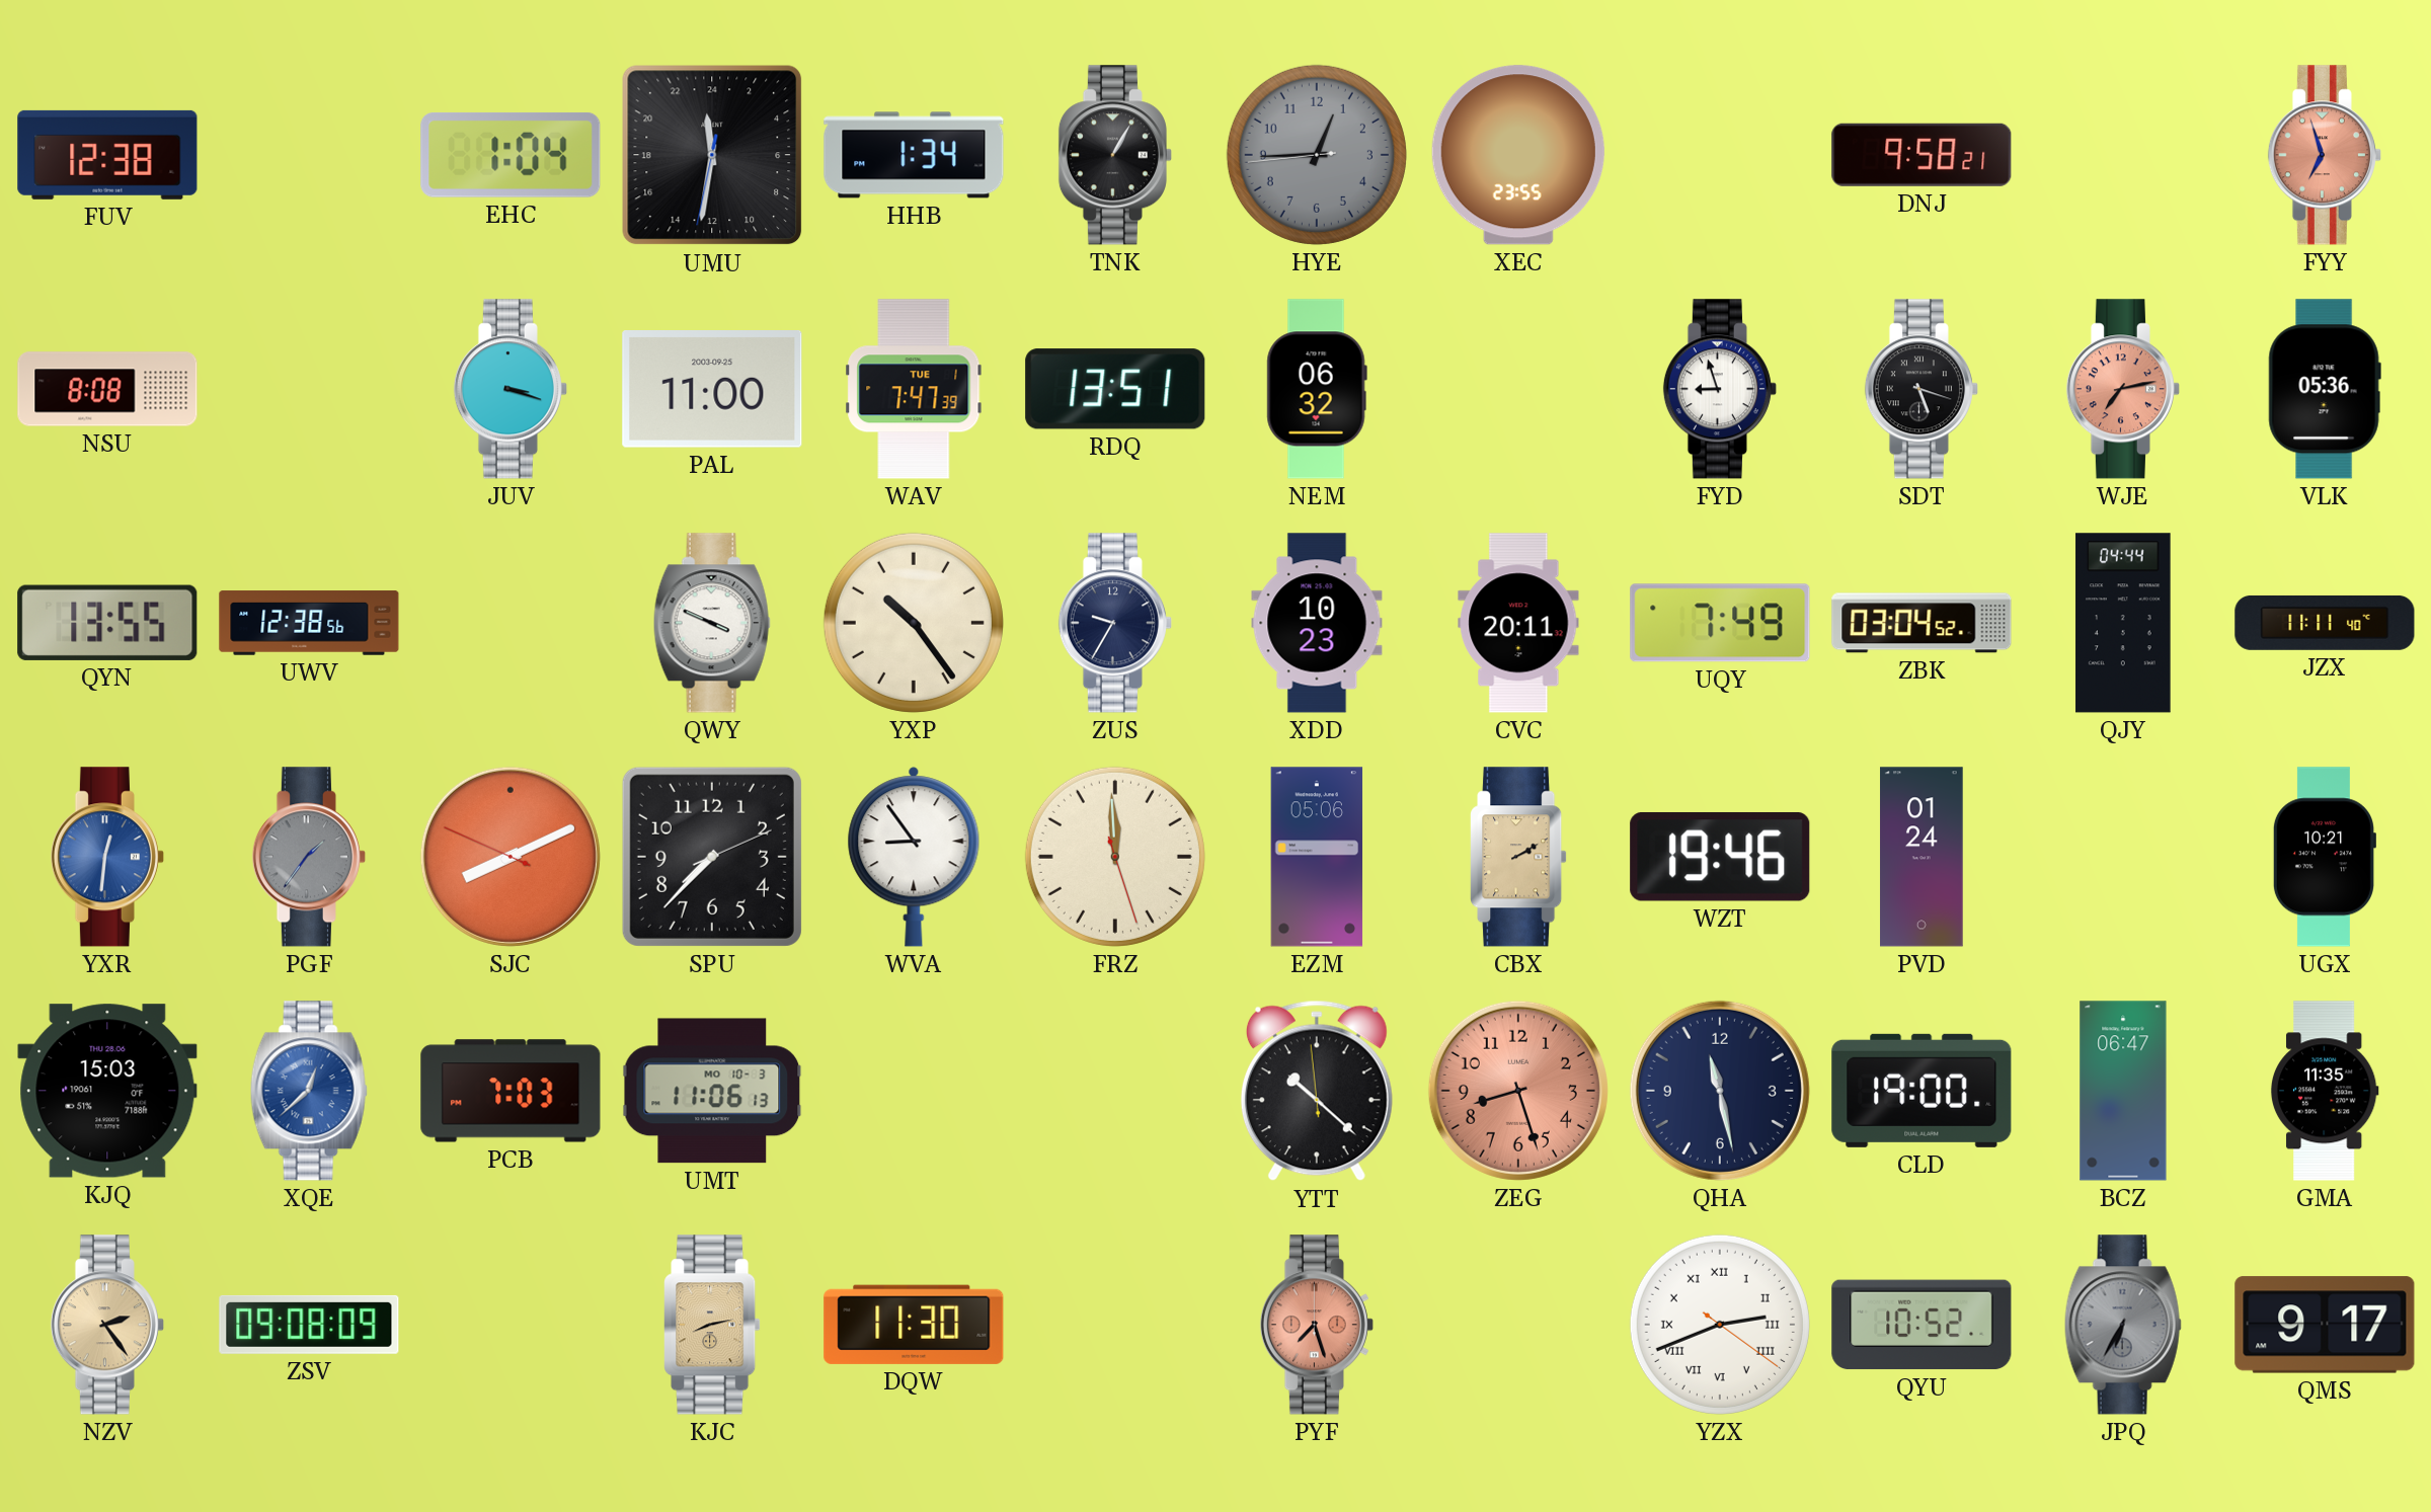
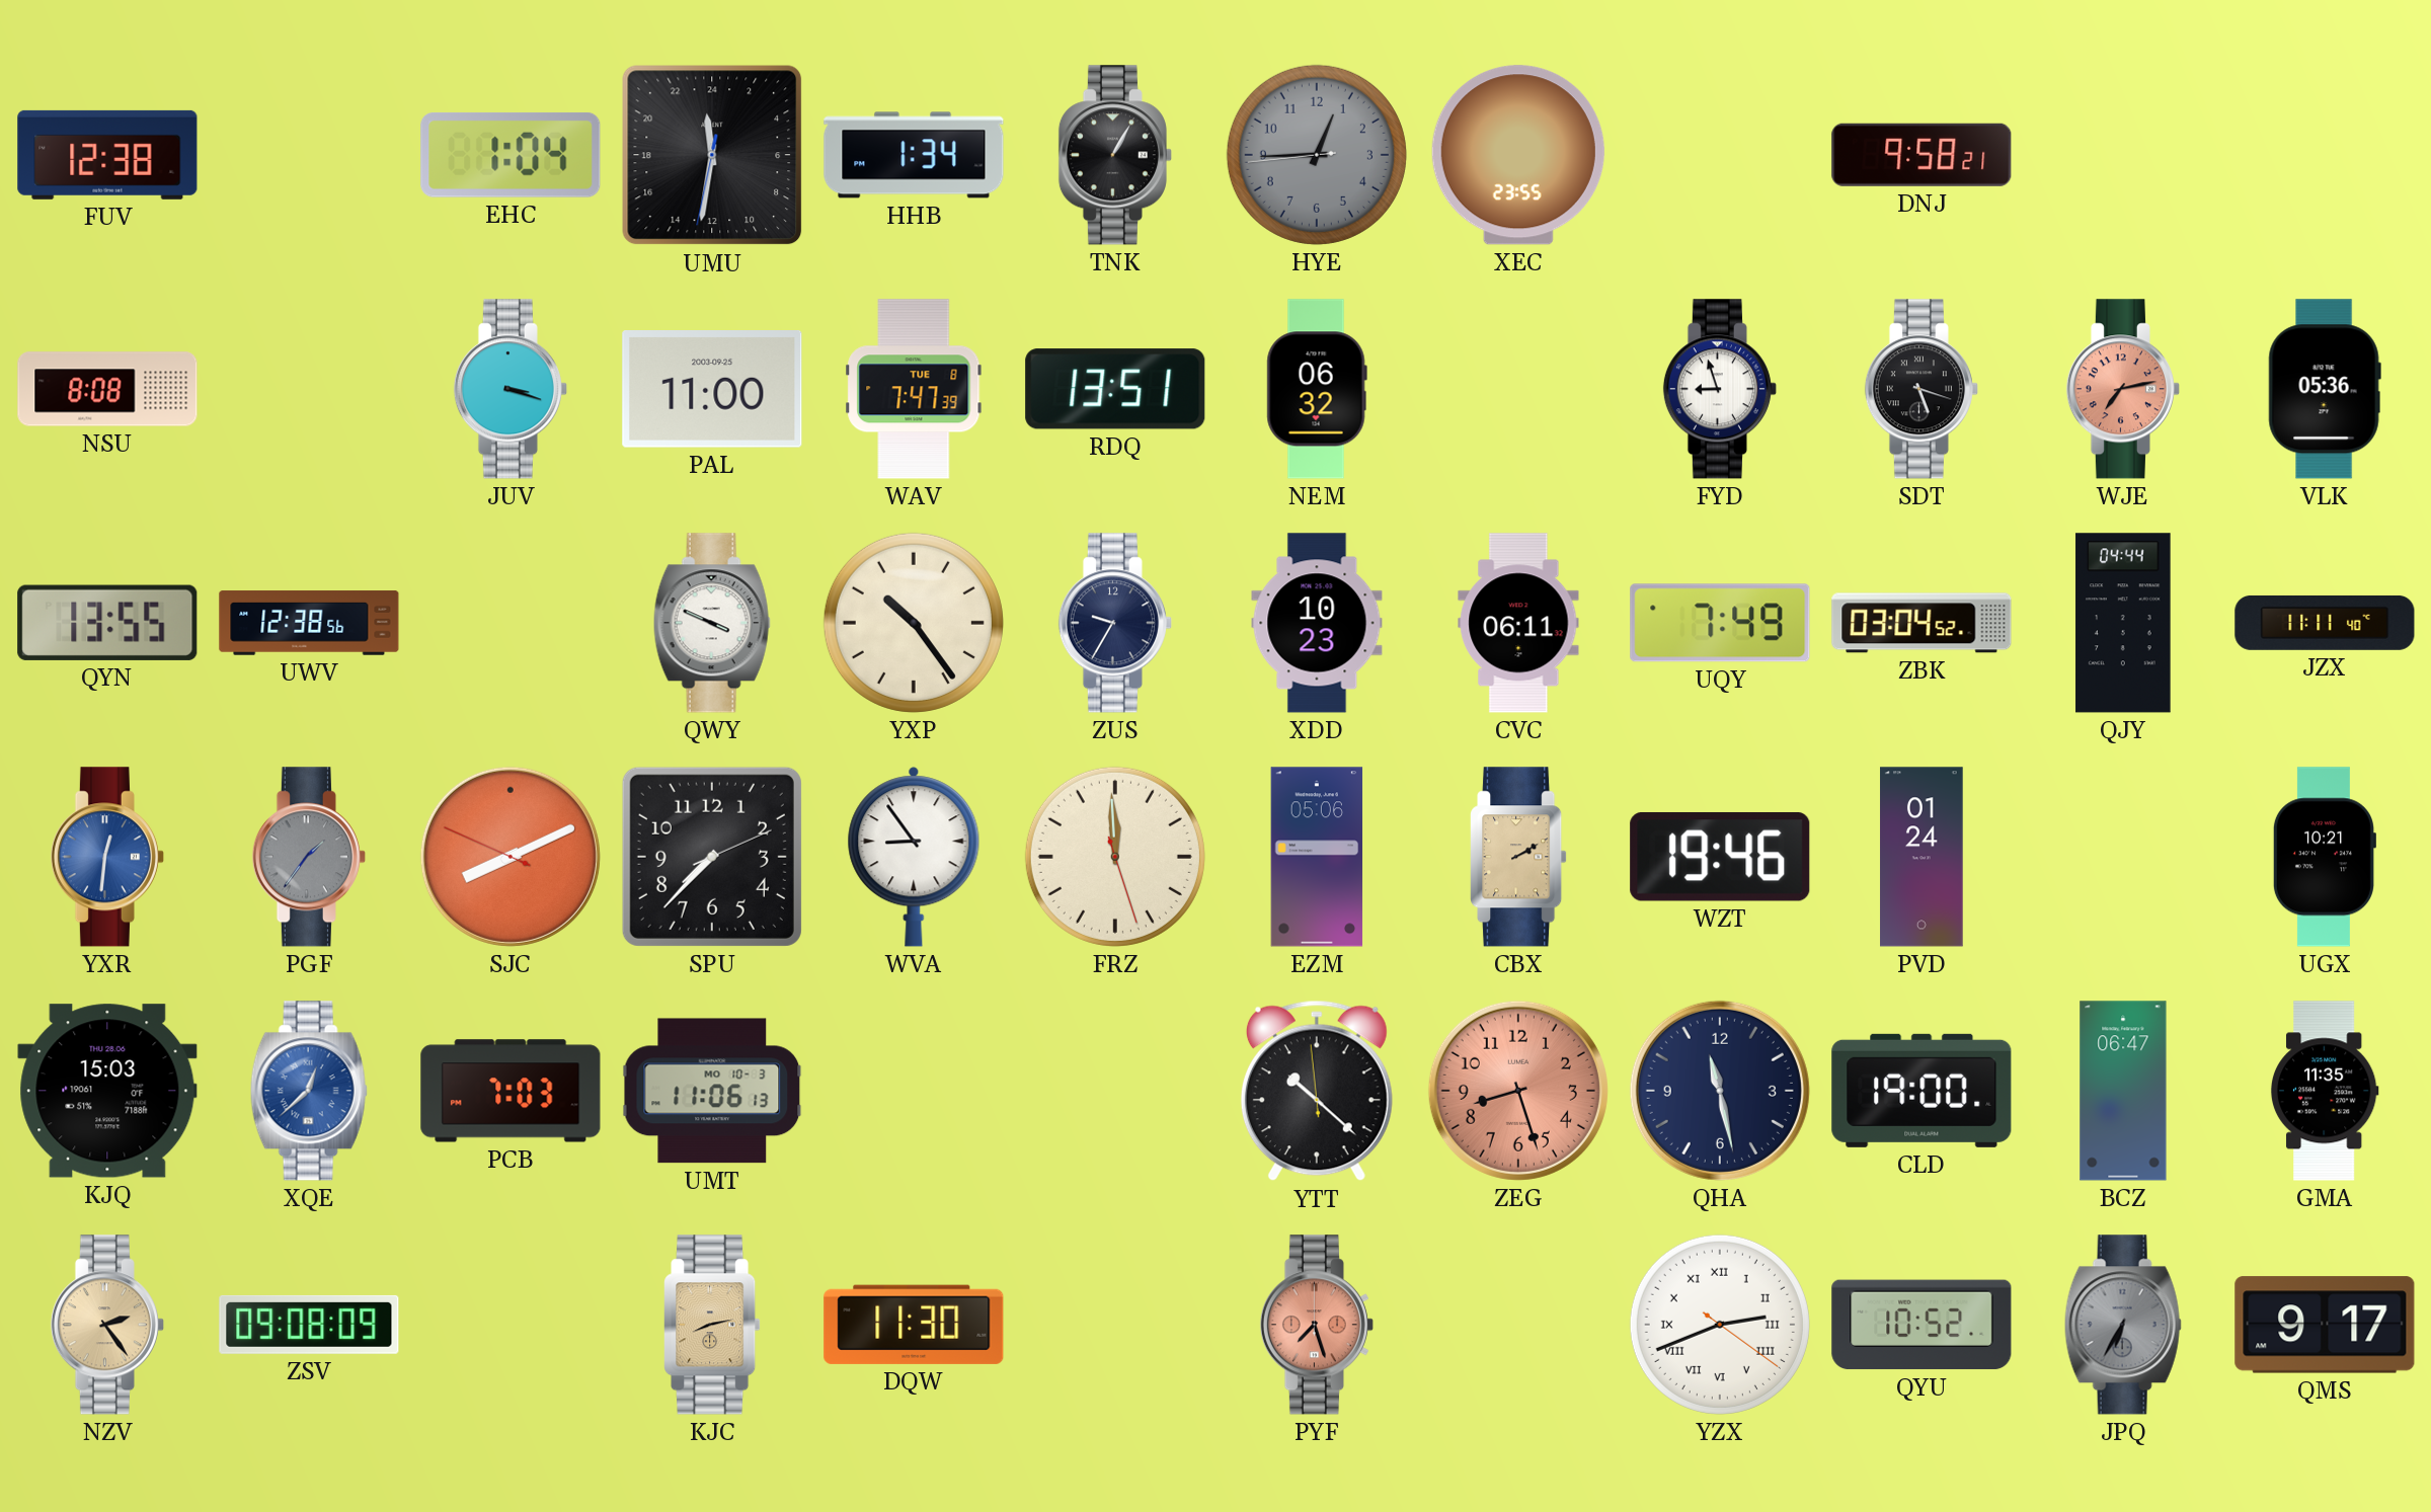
FYY: 6:57 -> none
WAV date: TUE 1 -> TUE 8
CVC: 20:11 -> 06:11
